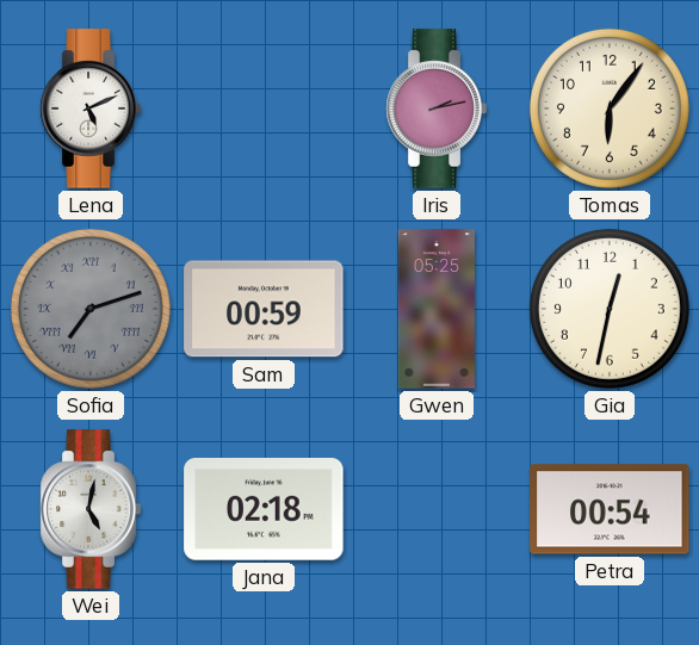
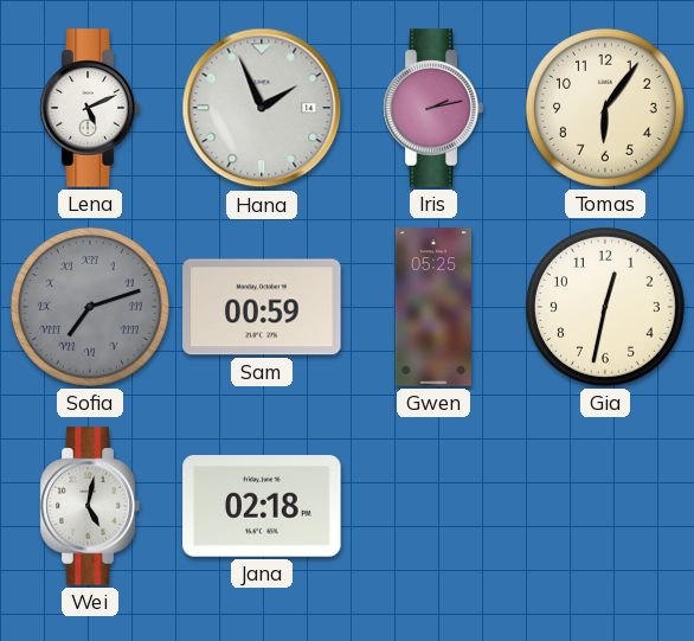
Hana: none -> 1:56
Petra: 00:54 -> none
